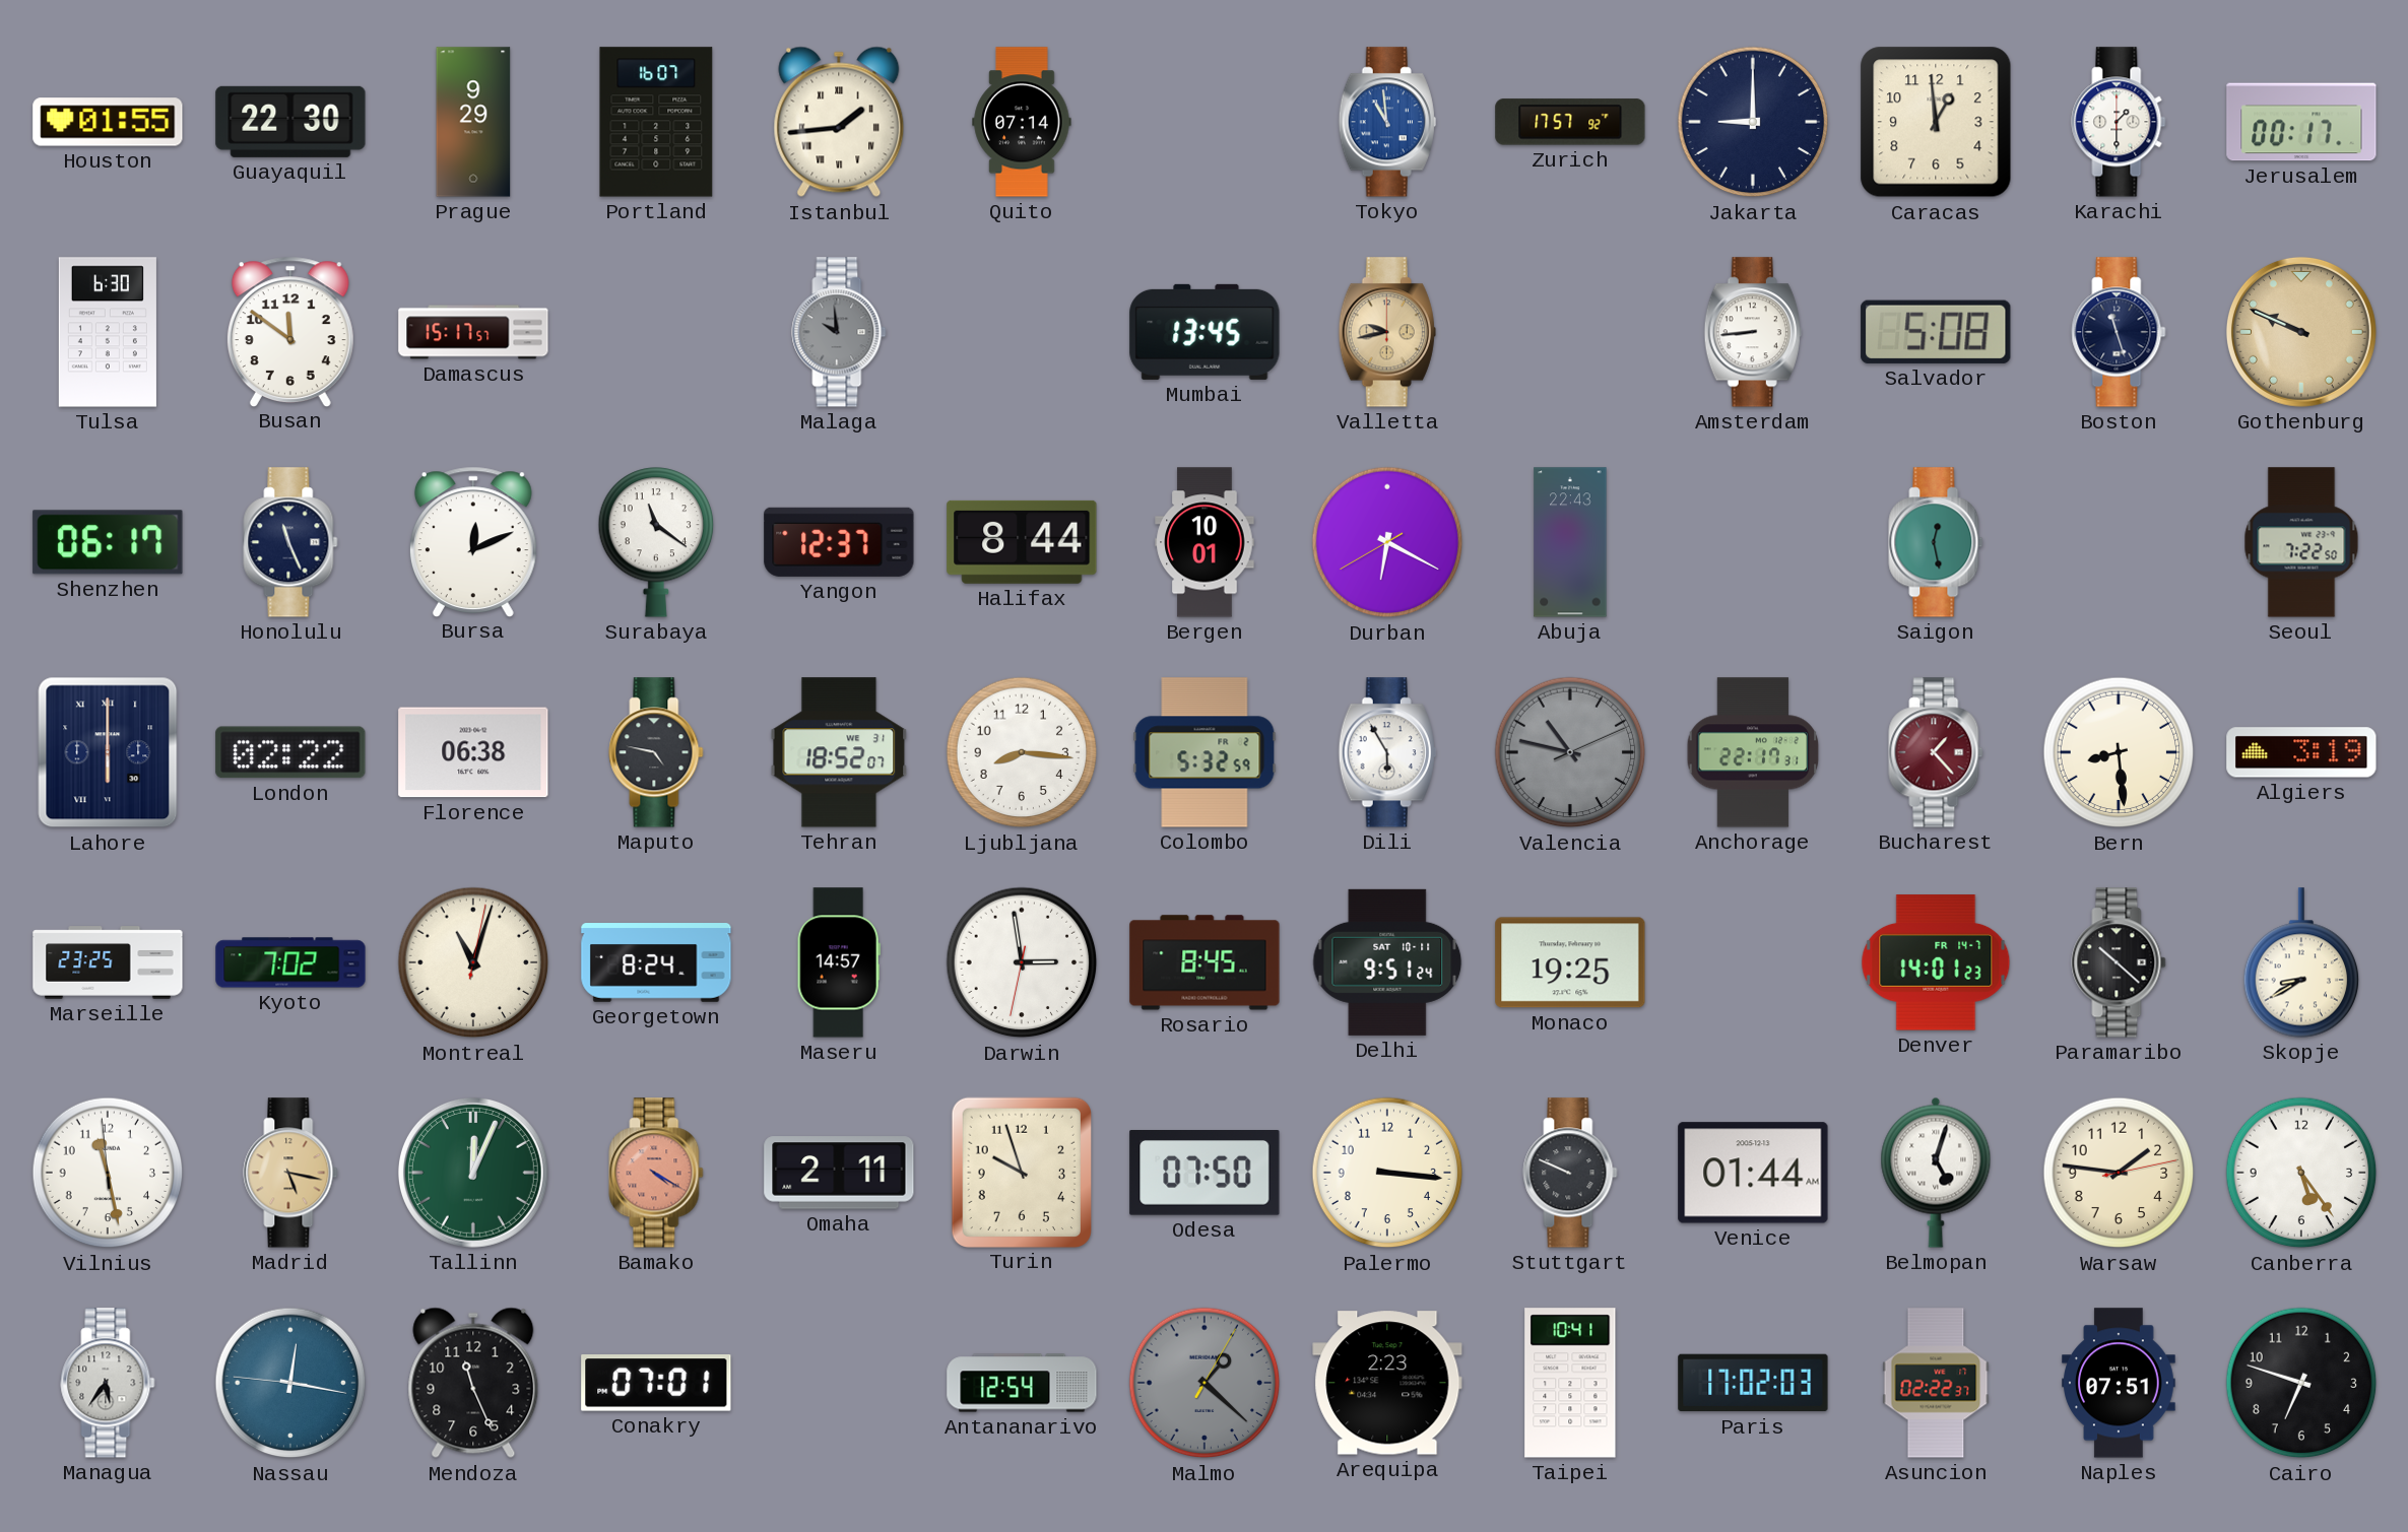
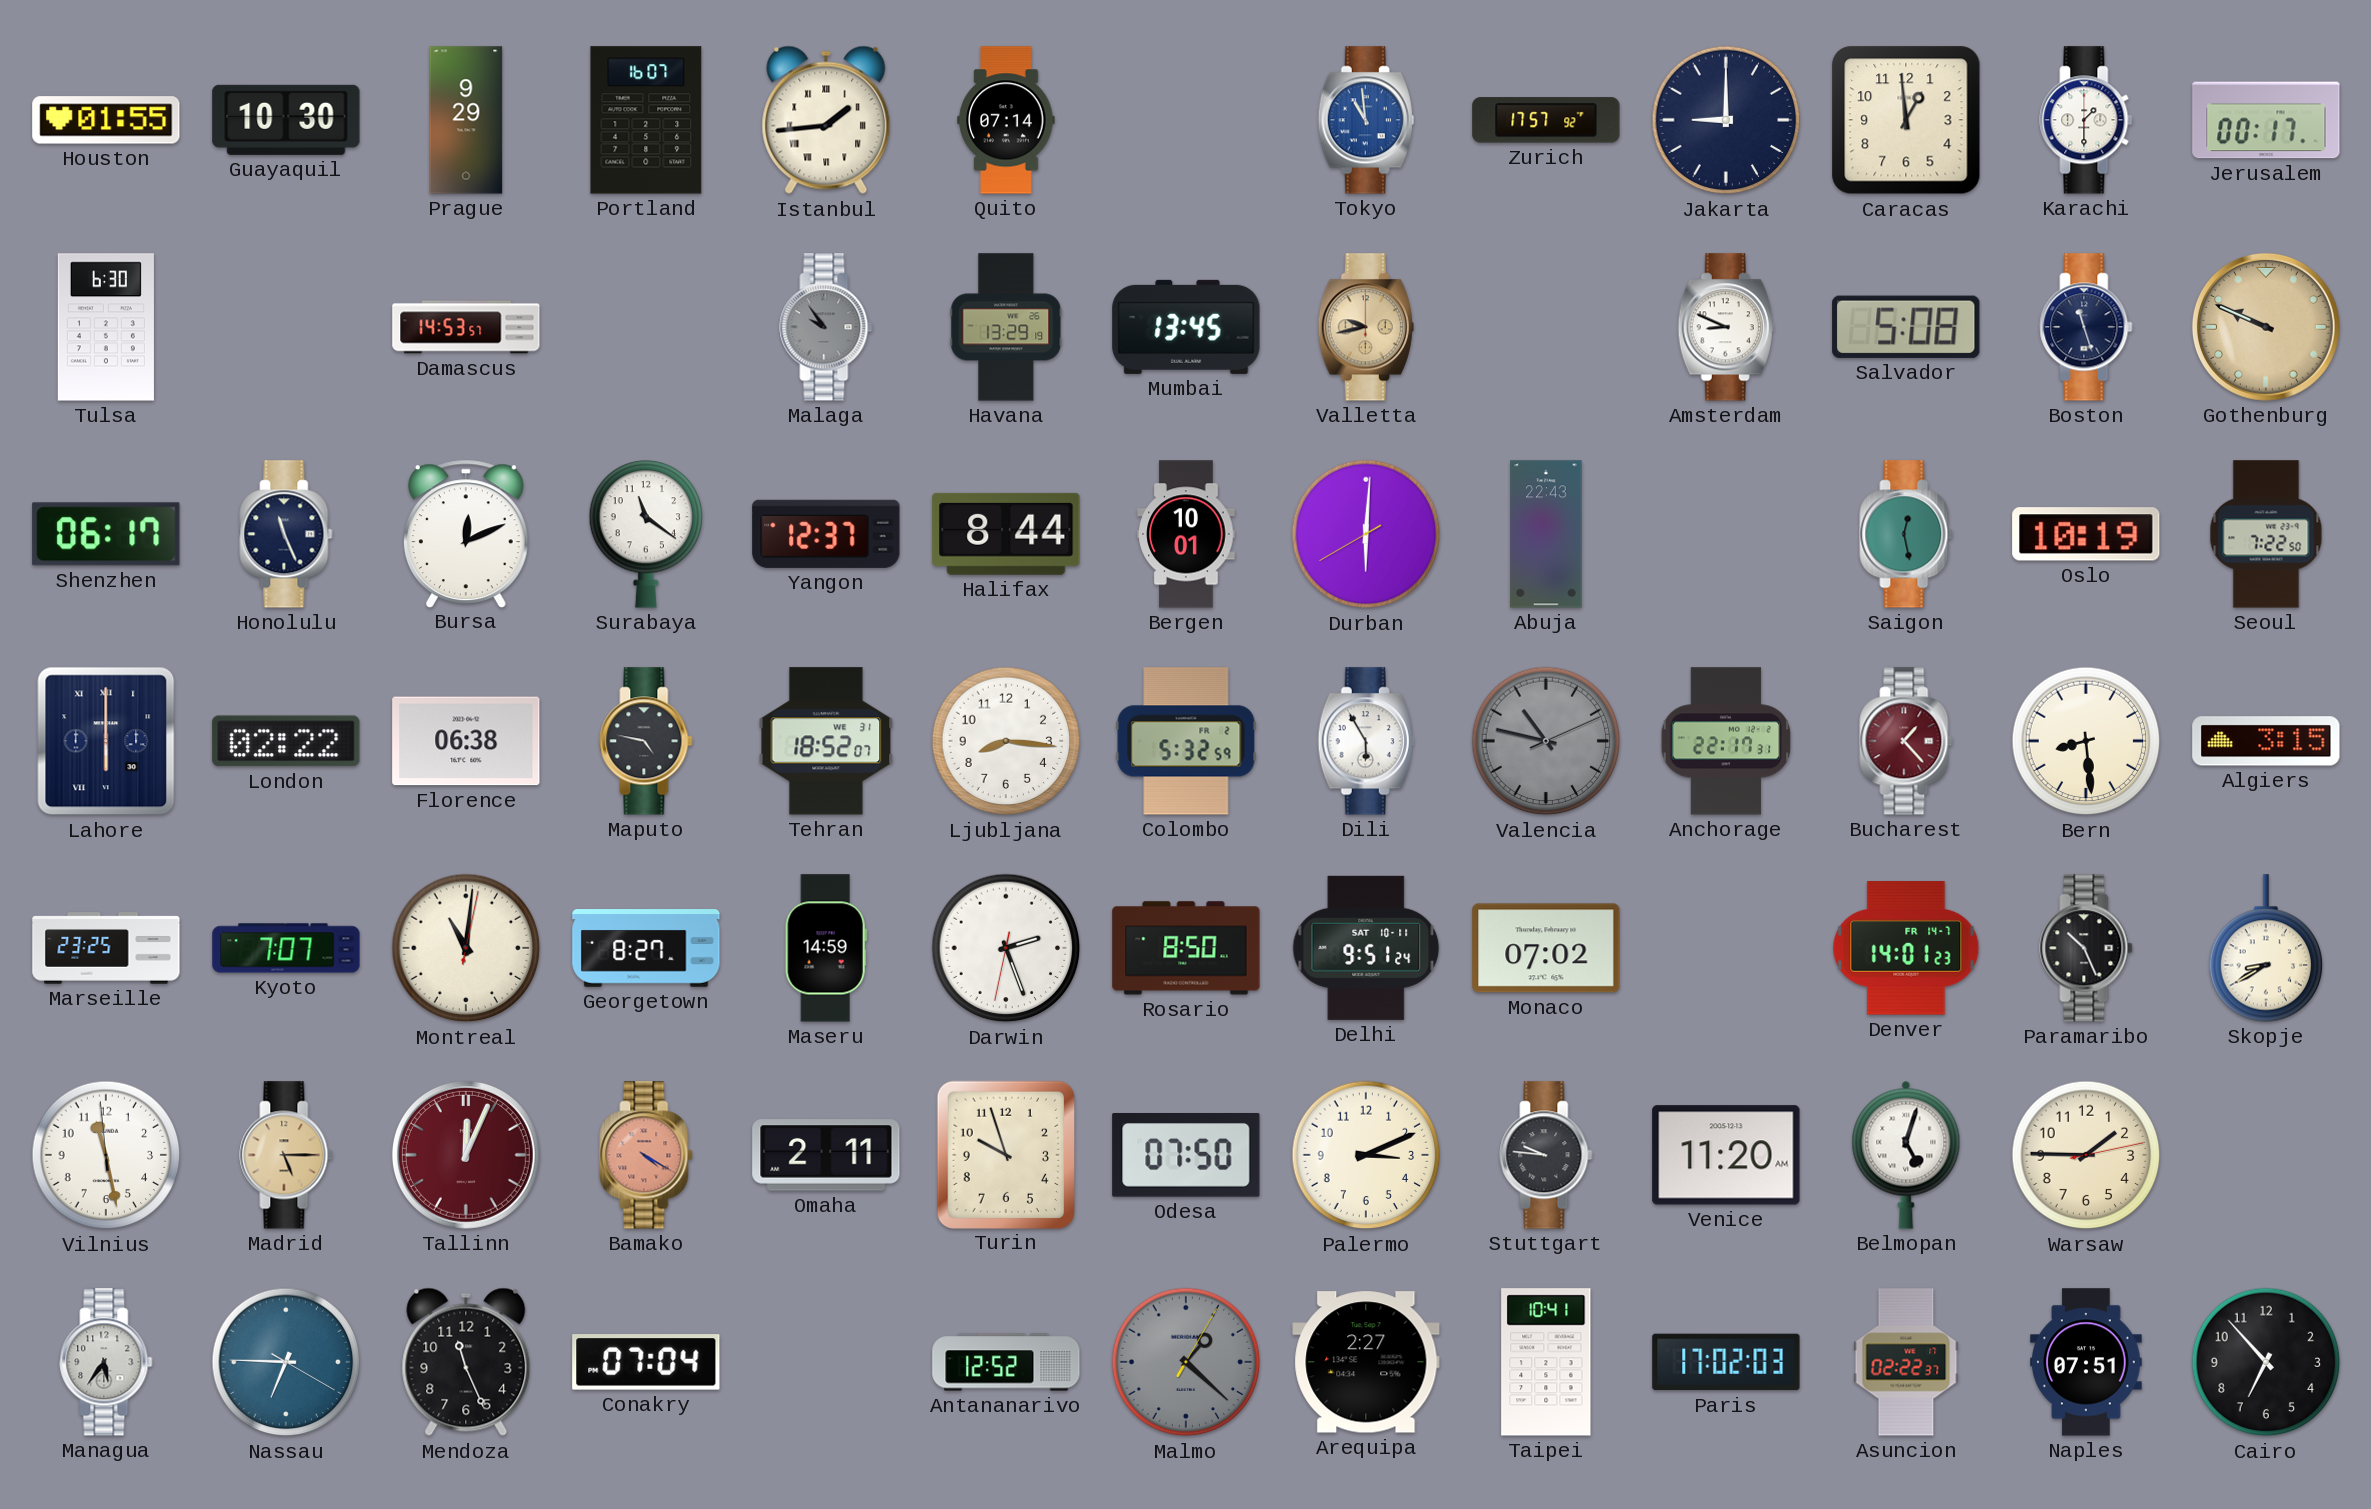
Guayaquil: 22:30 -> 10:30
Busan: 11:51 -> none
Damascus: 15:17 -> 14:53
Malaga: 9:59 -> 9:54
Havana: none -> 13:29
Amsterdam: 8:44 -> 8:49
Durban: 6:19 -> 6:00
Oslo: none -> 10:19
Algiers: 3:19 -> 3:15
Kyoto: 7:02 -> 7:07
Montreal: 11:03 -> 11:01
Georgetown: 8:24 -> 8:27
Maseru: 14:57 -> 14:59
Darwin: 2:58 -> 2:26
Rosario: 8:45 -> 8:50
Monaco: 19:25 -> 07:02
Paramaribo: 10:22 -> 10:26
Madrid: 5:17 -> 5:15
Tallinn dial: green -> burgundy
Palermo: 3:16 -> 3:11
Stuttgart: 9:49 -> 9:46
Venice: 01:44 -> 11:20
Warsaw: 1:46 -> 1:45
Canberra: 5:24 -> none
Nassau: 12:16 -> 6:45
Conakry: 07:01 -> 07:04
Antananarivo: 12:54 -> 12:52
Arequipa: 2:23 -> 2:27
Cairo: 6:48 -> 6:53
